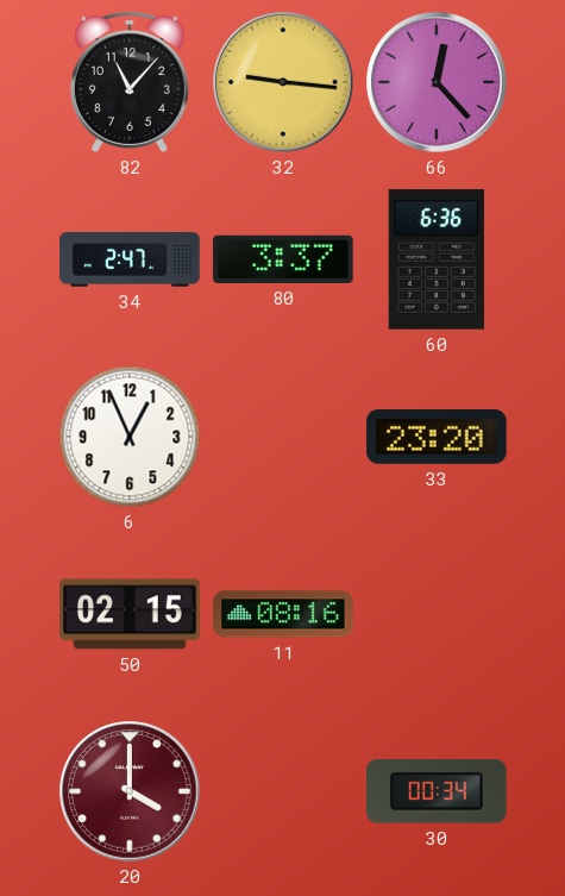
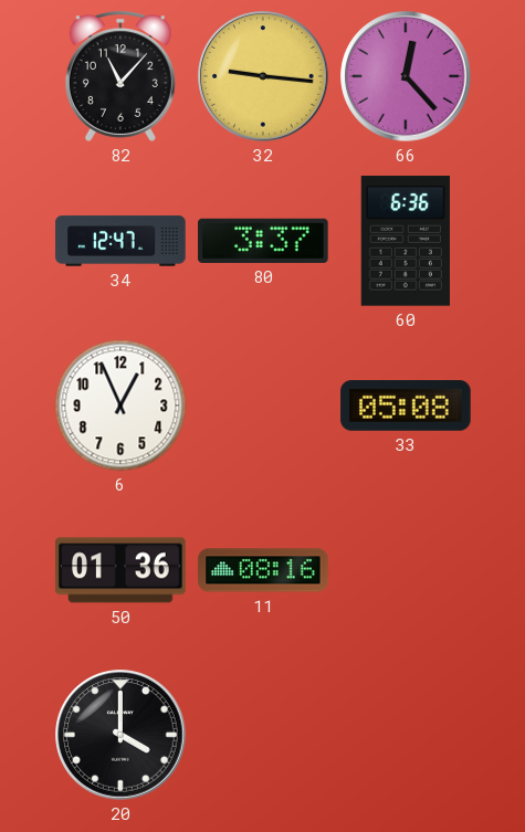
34: 2:47 -> 12:47
33: 23:20 -> 05:08
50: 02:15 -> 01:36
20 dial: burgundy -> black
30: 00:34 -> none
